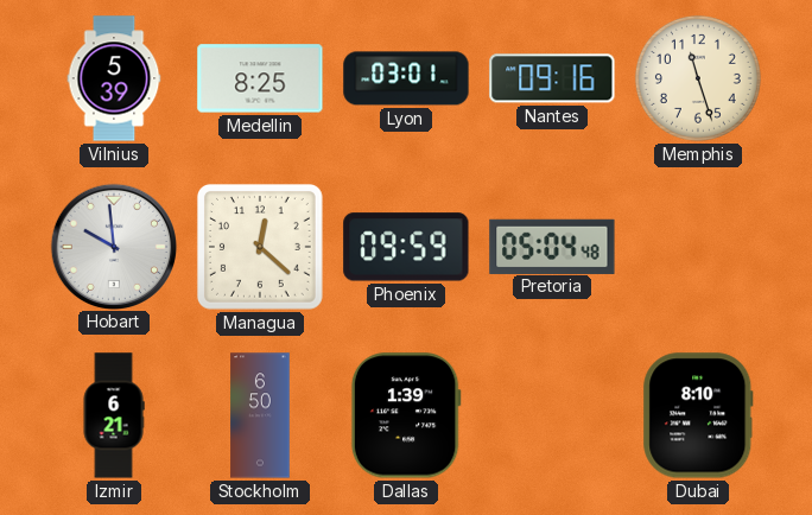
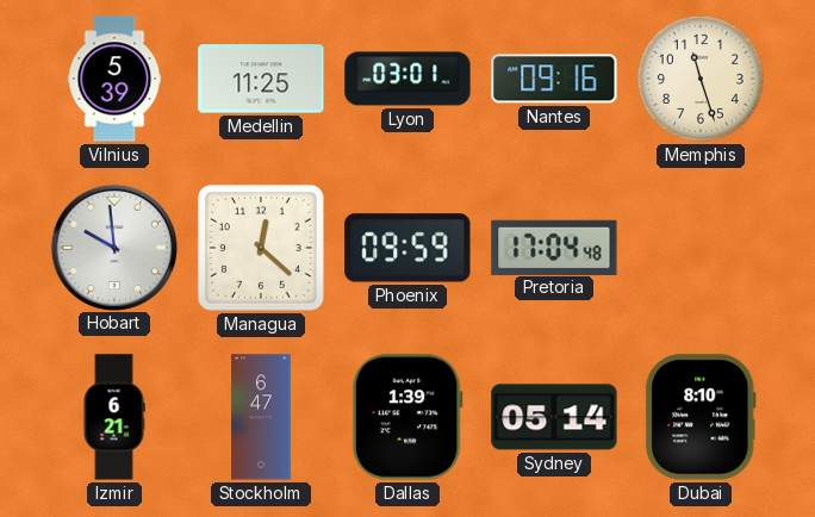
Medellin: 8:25 -> 11:25
Pretoria: 05:04 -> 17:04
Stockholm: 6:50 -> 6:47
Sydney: none -> 05:14
